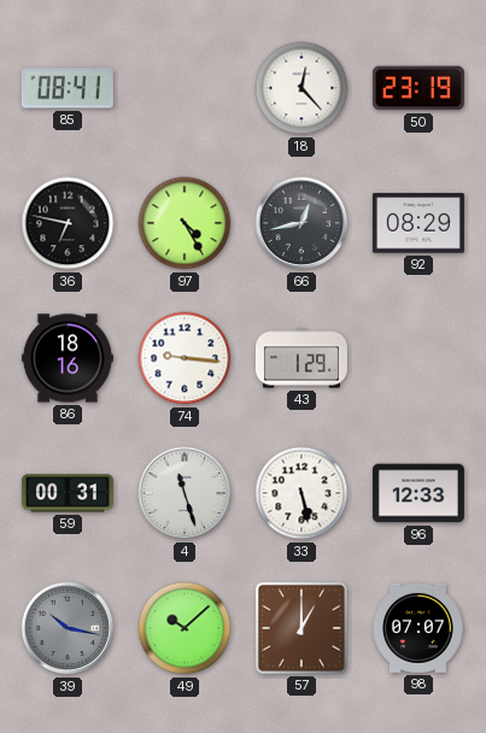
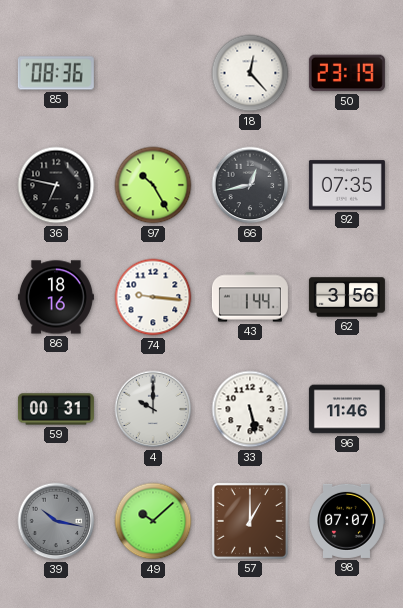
85: 08:41 -> 08:36
97: 4:25 -> 10:25
92: 08:29 -> 07:35
43: 1:29 -> 1:44
62: none -> 3:56
4: 11:27 -> 10:00
96: 12:33 -> 11:46
